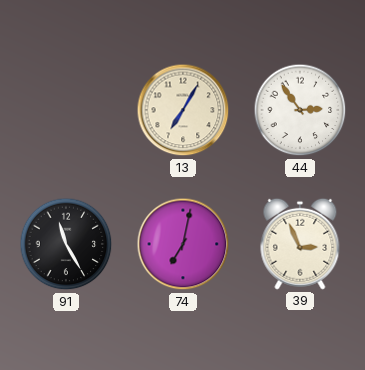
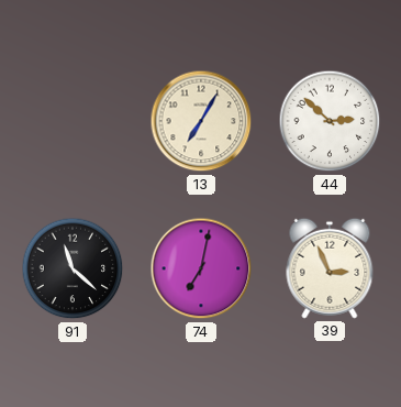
44: 2:54 -> 2:52
91: 11:25 -> 11:22
